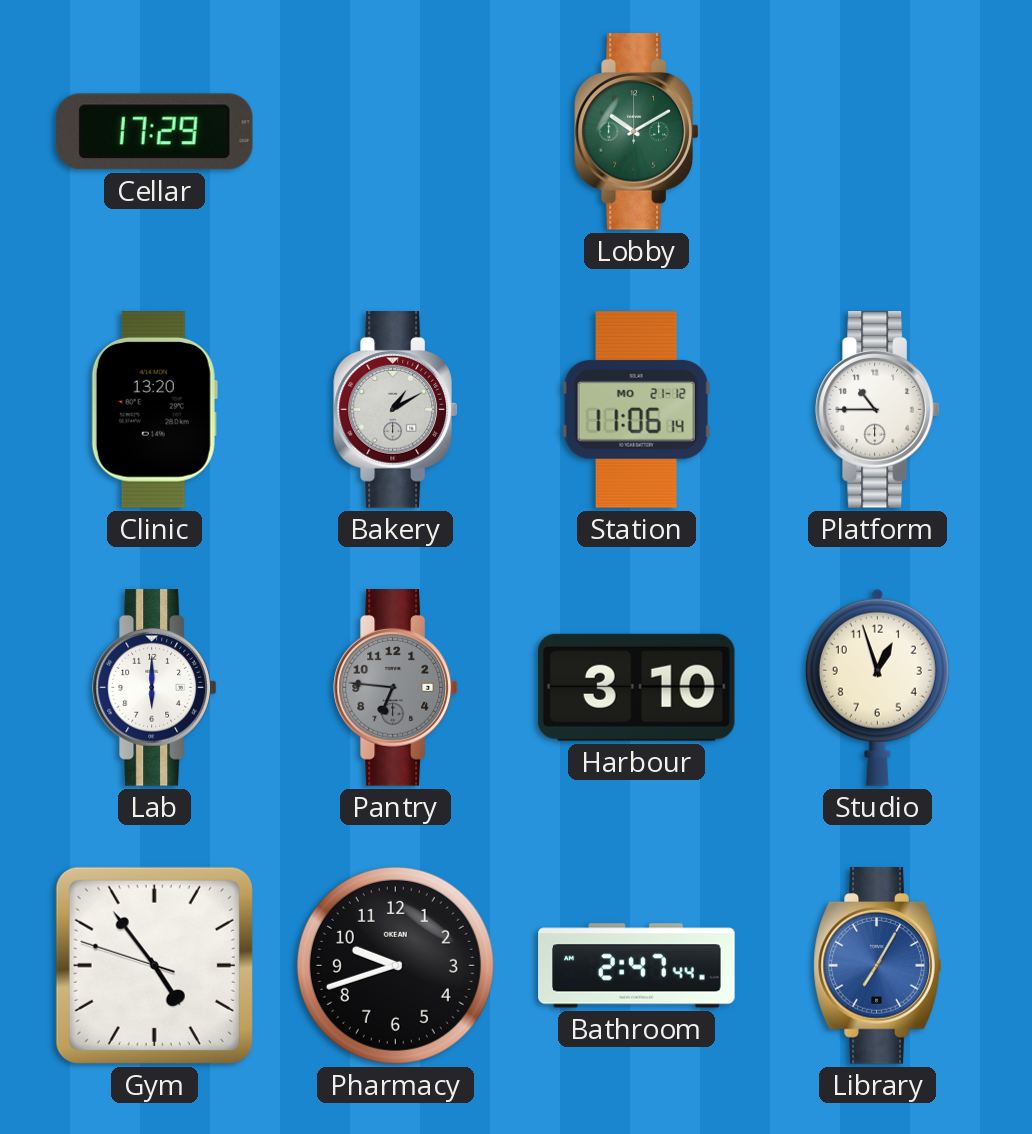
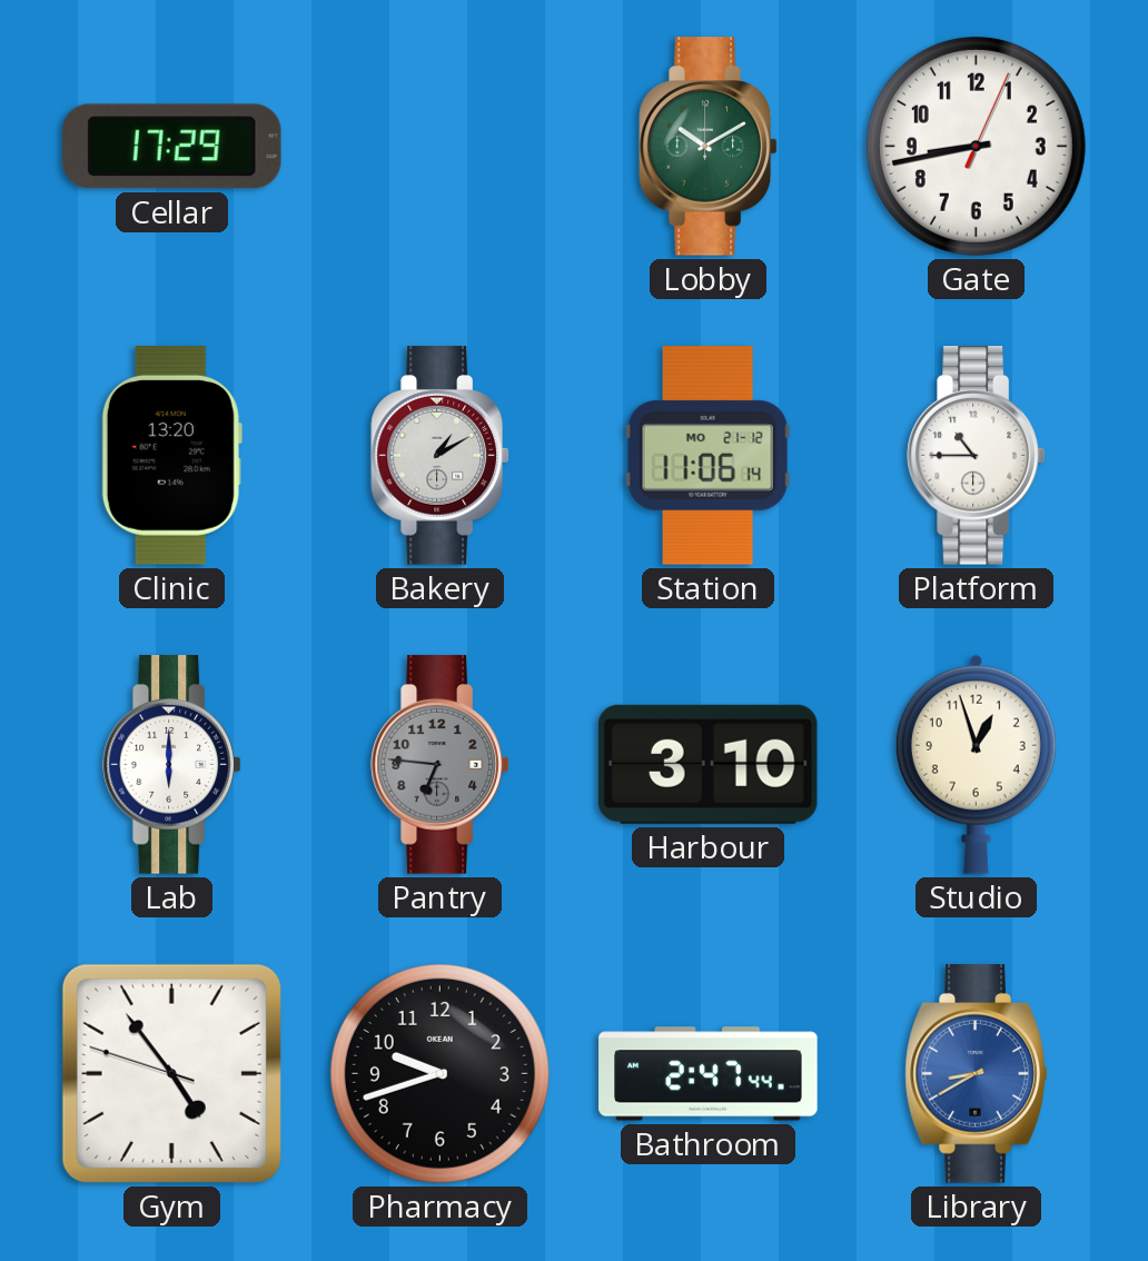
Gate: none -> 8:43
Library: 7:05 -> 8:40
